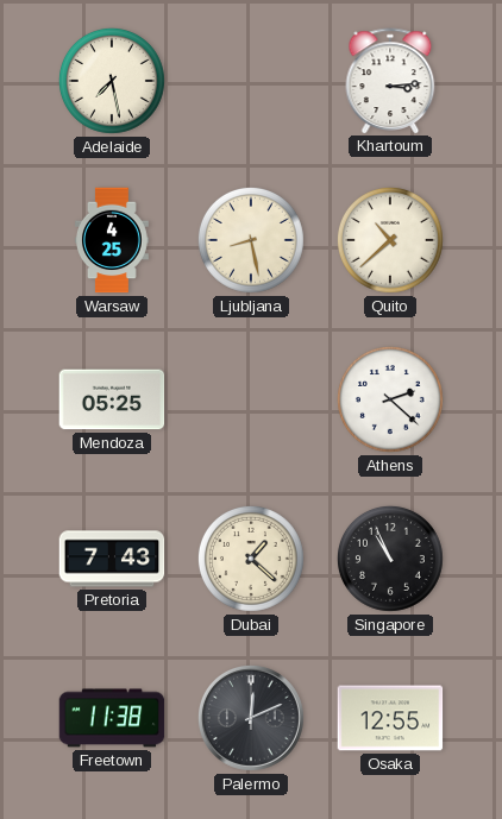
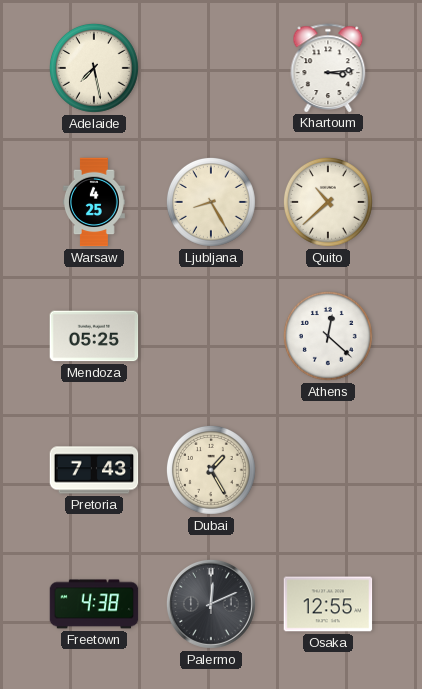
Ljubljana: 8:28 -> 8:25
Athens: 2:22 -> 12:22
Dubai: 1:22 -> 1:25
Singapore: 10:56 -> none
Freetown: 11:38 -> 4:38
